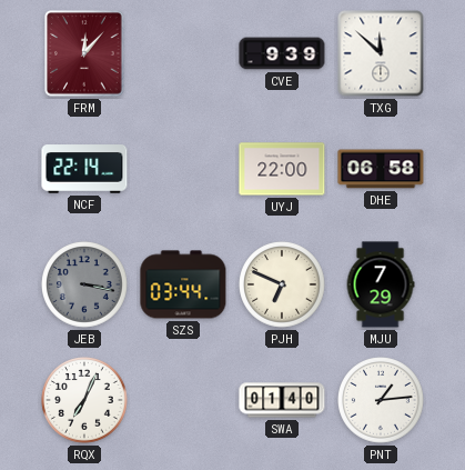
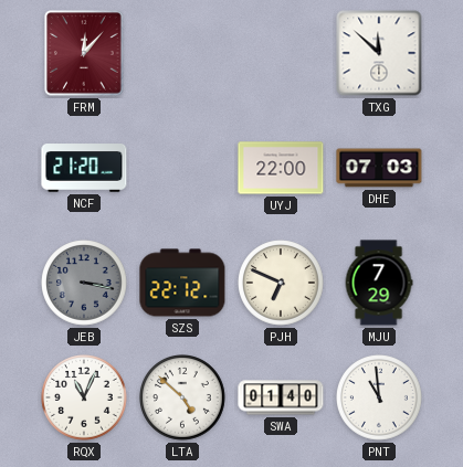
CVE: 9:39 -> none
NCF: 22:14 -> 21:20
DHE: 06:58 -> 07:03
SZS: 03:44 -> 22:12
RQX: 7:04 -> 11:04
LTA: none -> 4:52
PNT: 1:14 -> 10:59
